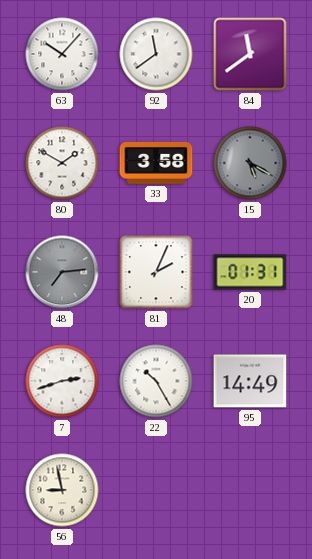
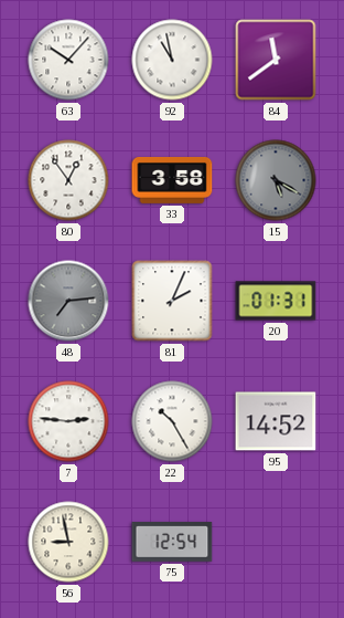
92: 11:39 -> 10:58
80: 1:50 -> 12:54
7: 2:42 -> 2:46
95: 14:49 -> 14:52
75: none -> 12:54
